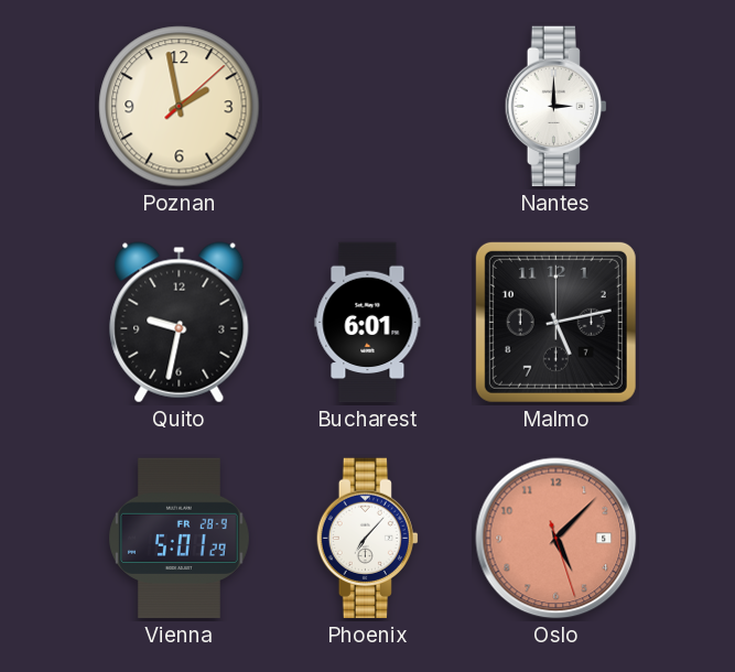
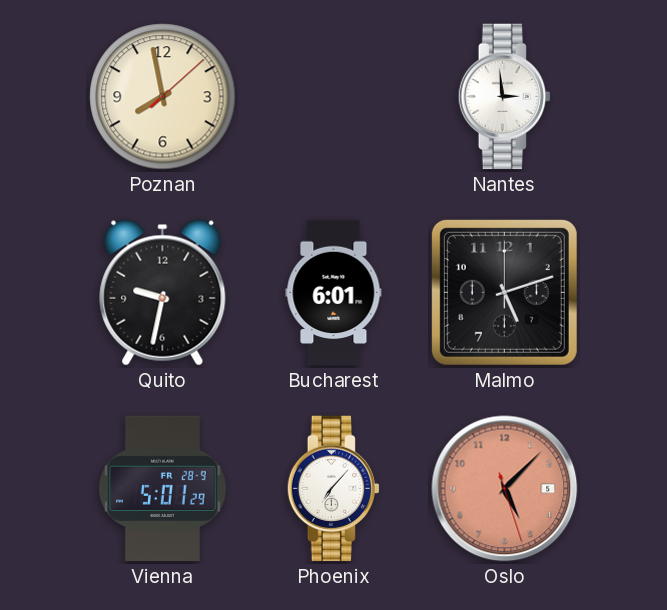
Poznan: 1:58 -> 7:58
Nantes: 3:00 -> 2:59
Malmo: 5:13 -> 5:12
